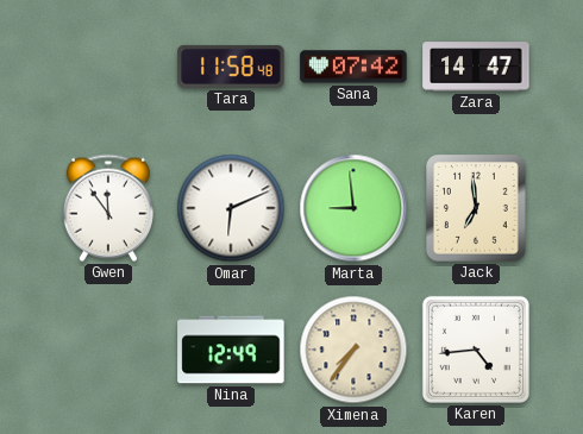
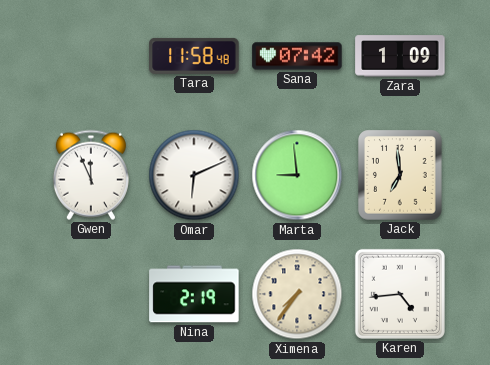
Zara: 14:47 -> 1:09
Gwen: 11:54 -> 11:56
Nina: 12:49 -> 2:19
